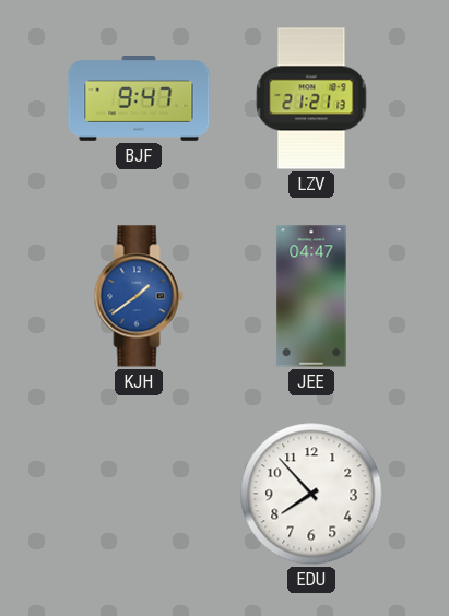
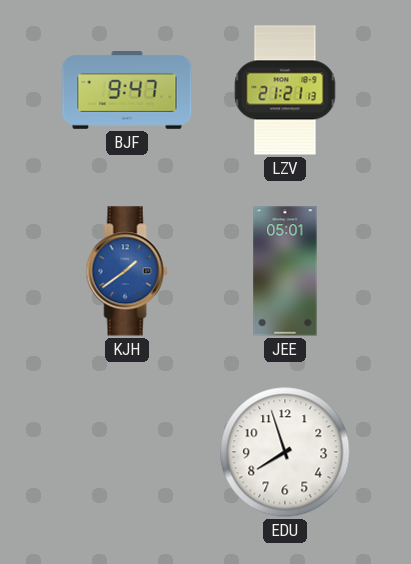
JEE: 04:47 -> 05:01
EDU: 7:53 -> 7:57
